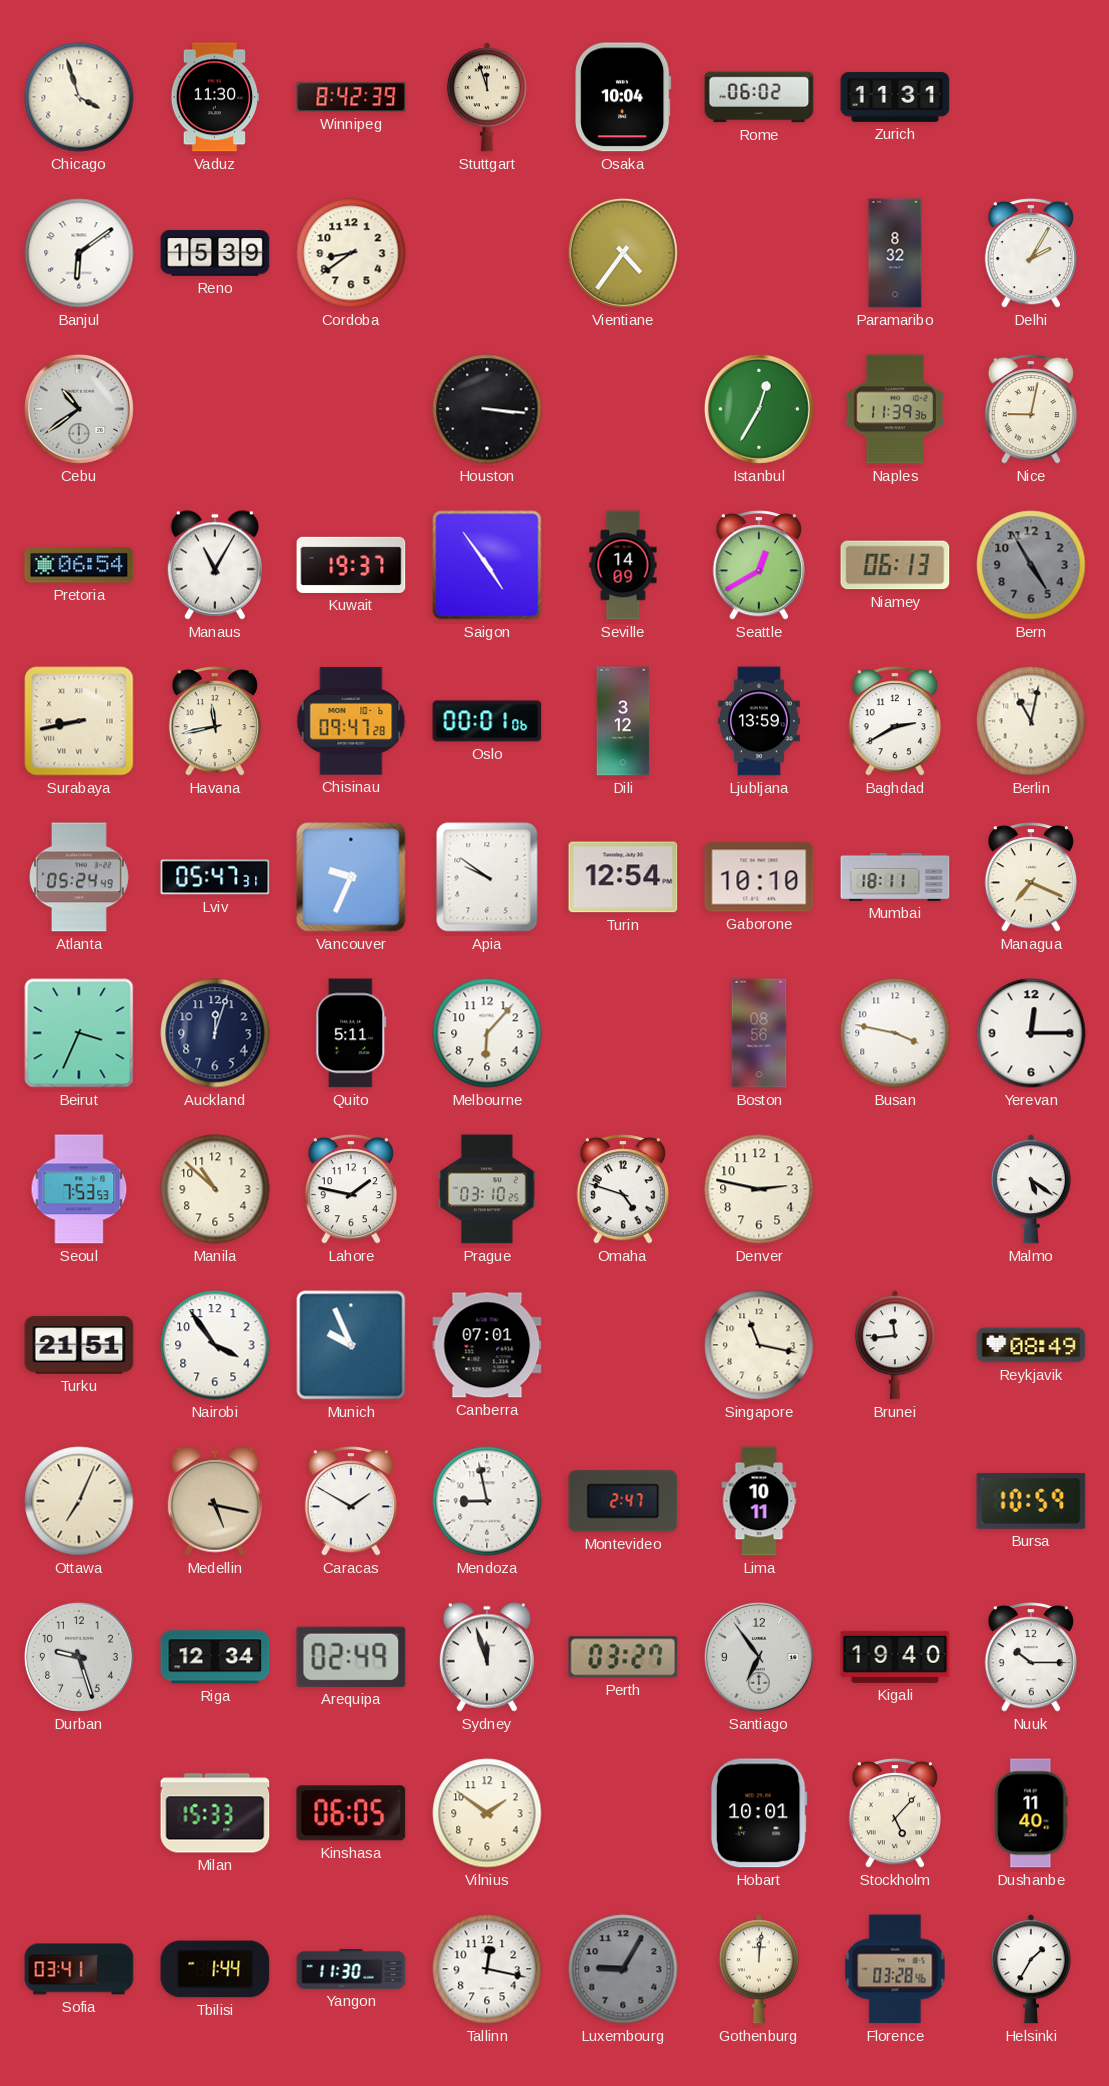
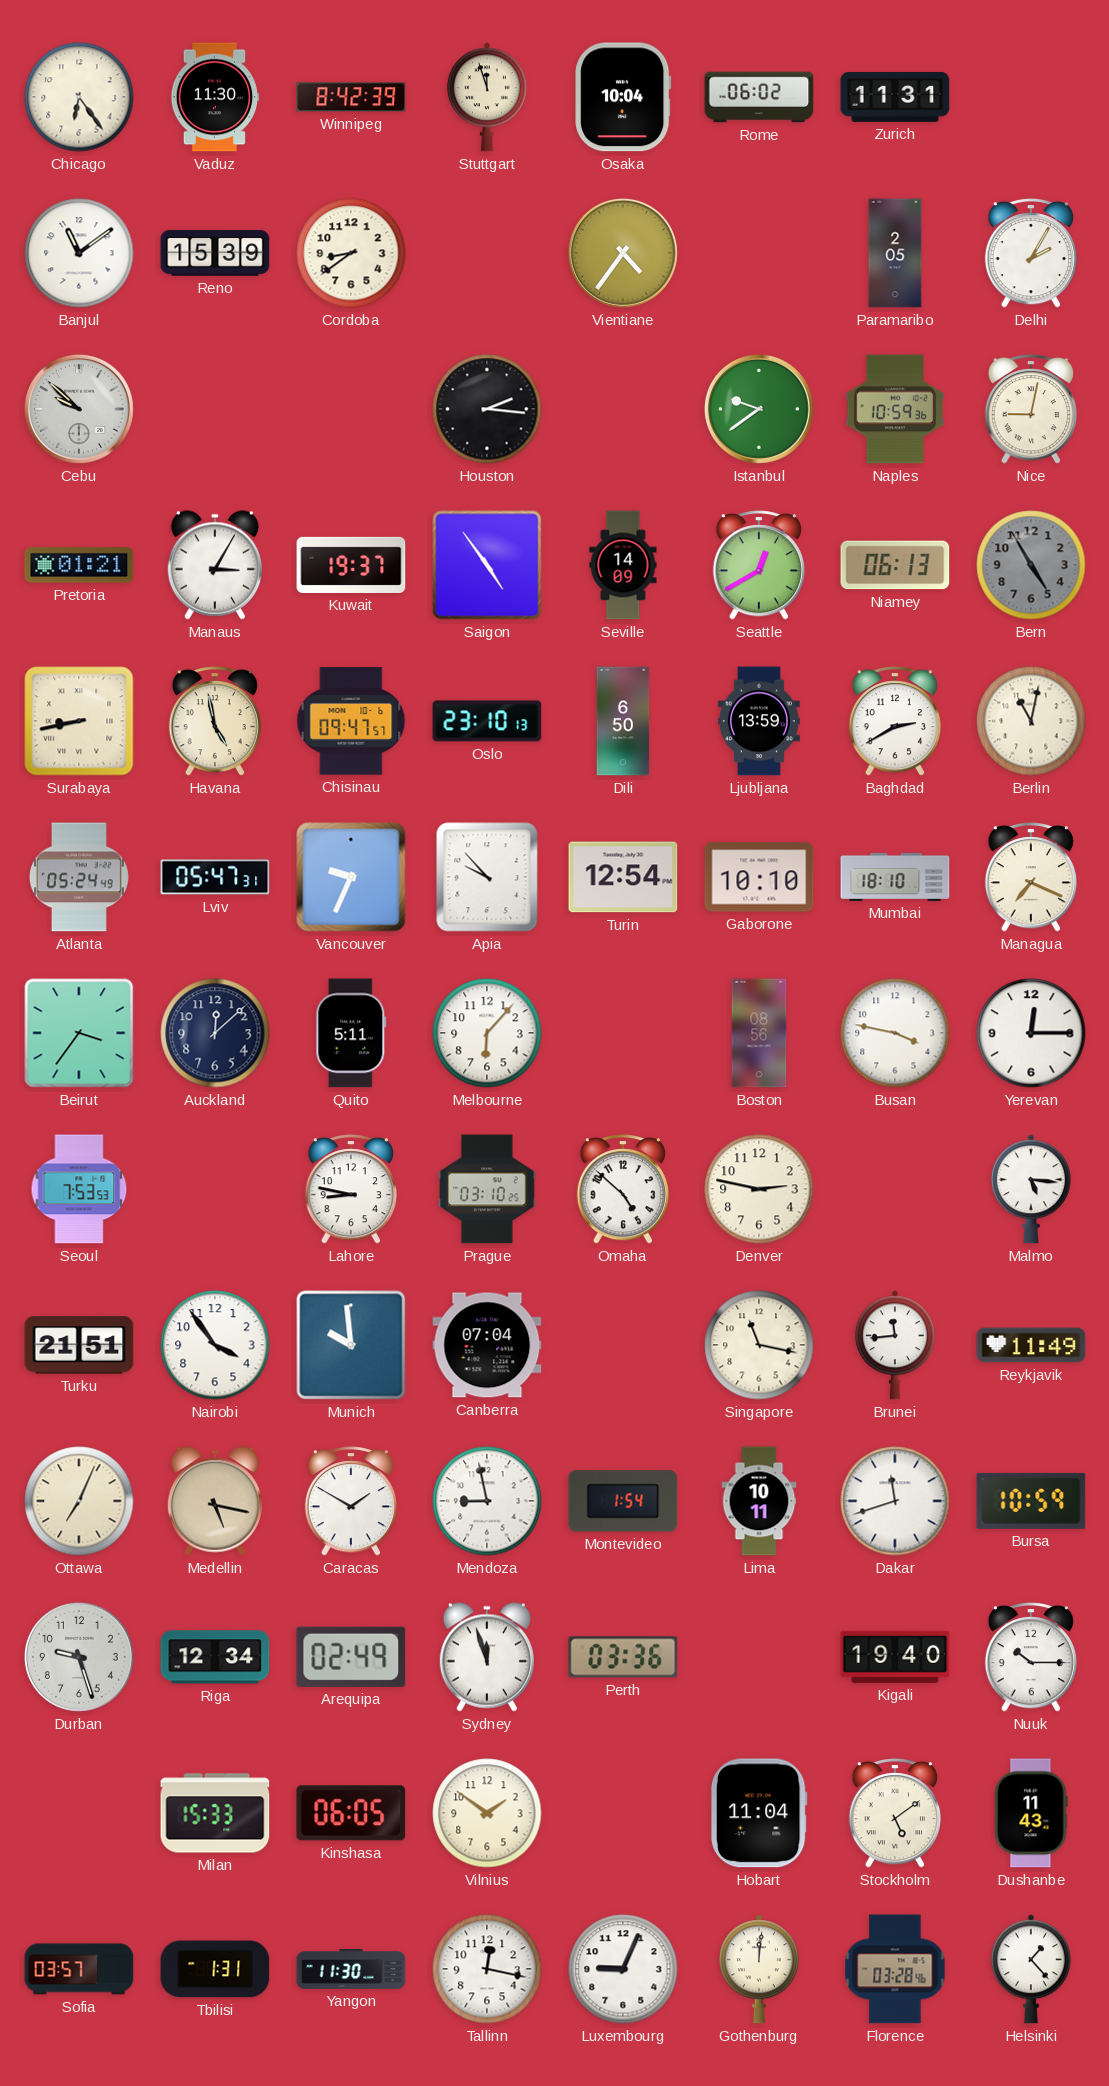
Chicago: 3:57 -> 6:24
Banjul: 6:09 -> 11:09
Paramaribo: 8:32 -> 2:05
Cebu: 10:39 -> 9:52
Houston: 3:16 -> 2:16
Istanbul: 12:35 -> 9:39
Naples: 11:39 -> 10:59
Pretoria: 06:54 -> 01:21
Manaus: 11:05 -> 3:05
Havana: 11:43 -> 4:58
Chisinau: 09:47:28 -> 09:47:57
Oslo: 00:01 -> 23:10
Dili: 3:12 -> 6:50
Apia: 9:51 -> 9:53
Mumbai: 18:11 -> 18:10
Beirut: 3:34 -> 3:36
Auckland: 12:03 -> 12:08
Manila: 10:52 -> none
Lahore: 1:47 -> 8:47
Omaha: 4:48 -> 4:52
Malmo: 5:21 -> 5:16
Munich: 9:56 -> 9:59
Canberra: 07:01 -> 07:04
Reykjavik: 08:49 -> 11:49
Montevideo: 2:47 -> 1:54
Dakar: none -> 11:42
Perth: 03:27 -> 03:36
Santiago: 6:54 -> none
Hobart: 10:01 -> 11:04
Stockholm: 5:07 -> 5:09
Dushanbe: 11:40 -> 11:43
Sofia: 03:41 -> 03:57
Tbilisi: 1:44 -> 1:31
Luxembourg: 9:05 -> 9:04
Luxembourg dial: grey -> white
Helsinki: 1:35 -> 1:23
